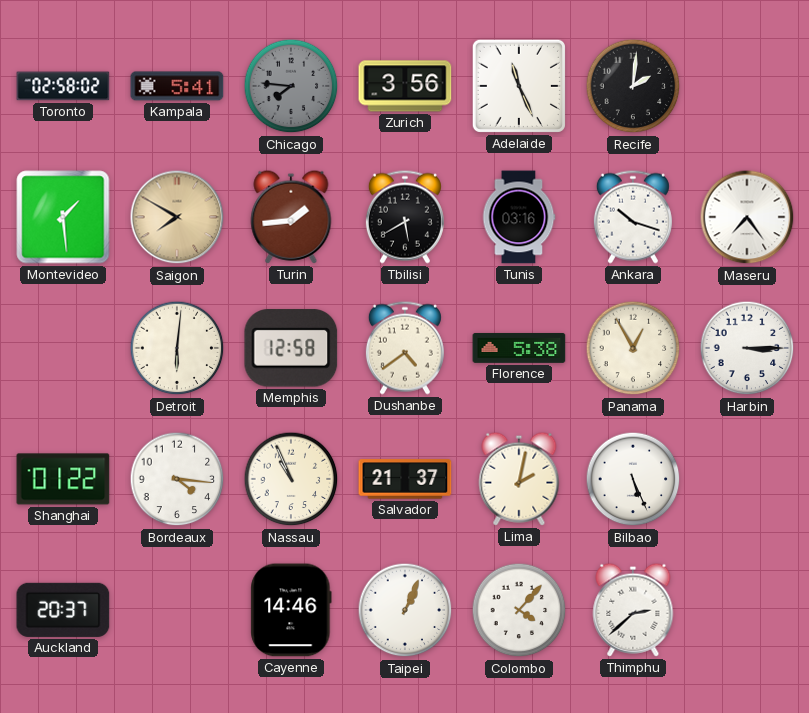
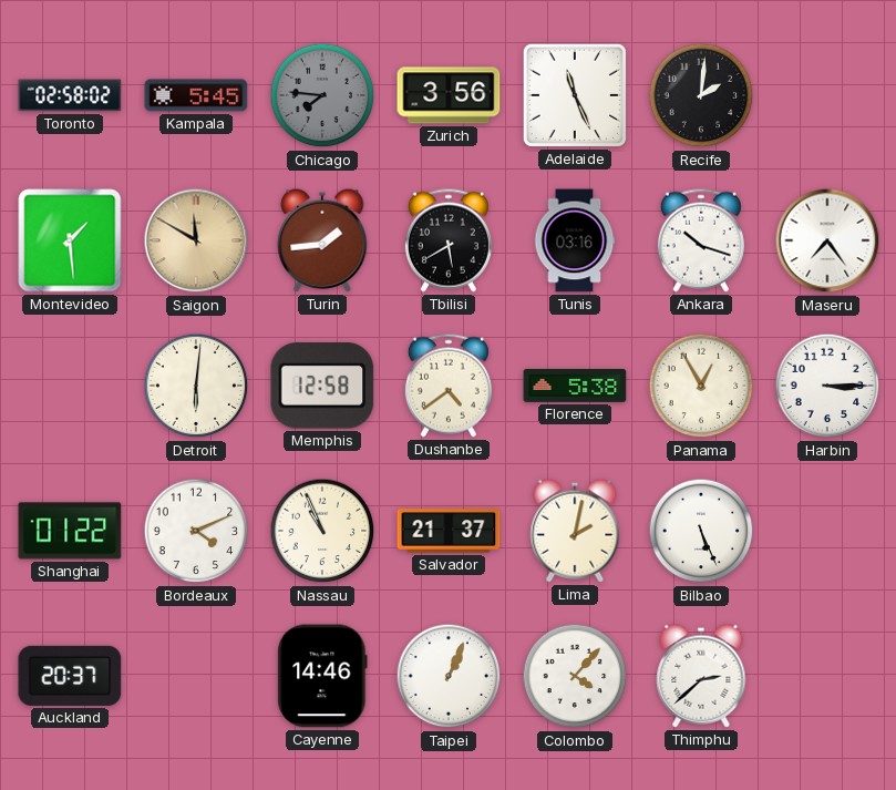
Kampala: 5:41 -> 5:45
Saigon: 7:50 -> 11:50
Bordeaux: 4:16 -> 4:11
